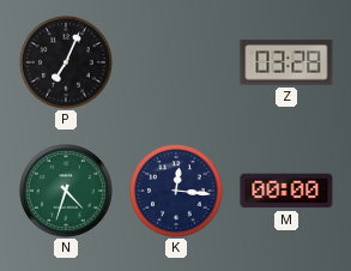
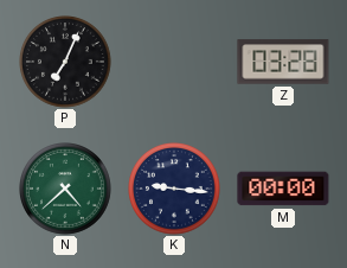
N: 4:33 -> 4:38
K: 12:16 -> 9:16
